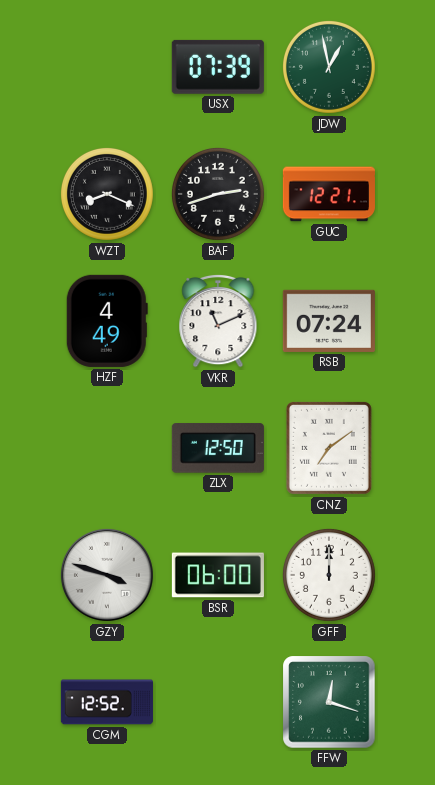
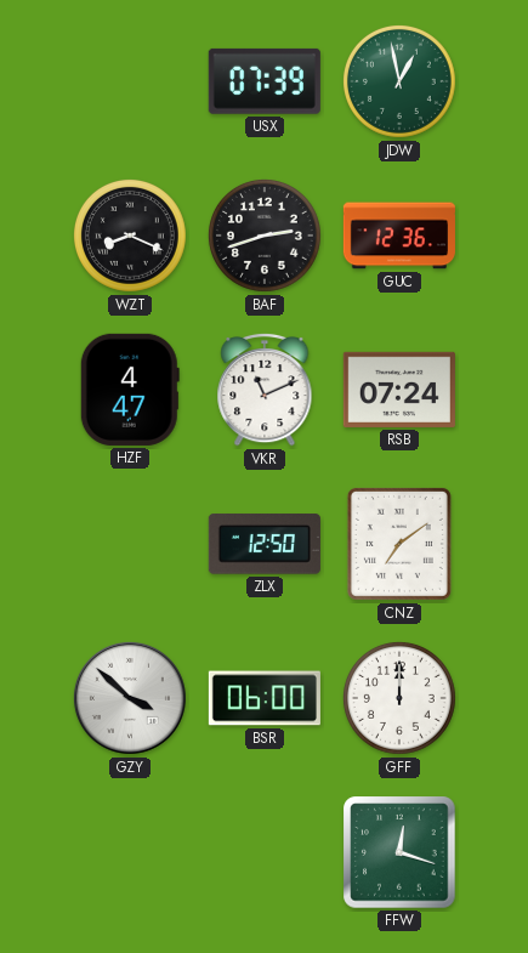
GUC: 12:21 -> 12:36
HZF: 4:49 -> 4:47
GZY: 3:48 -> 3:52
CGM: 12:52 -> none
